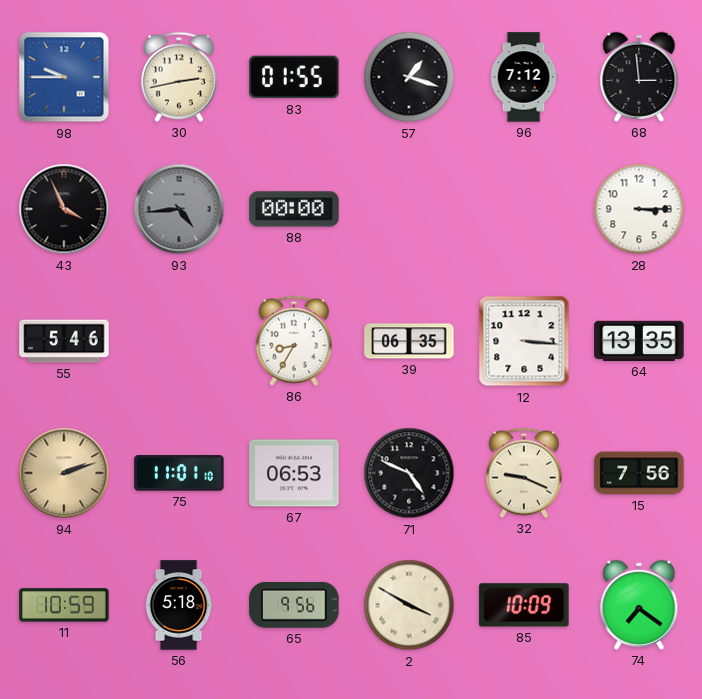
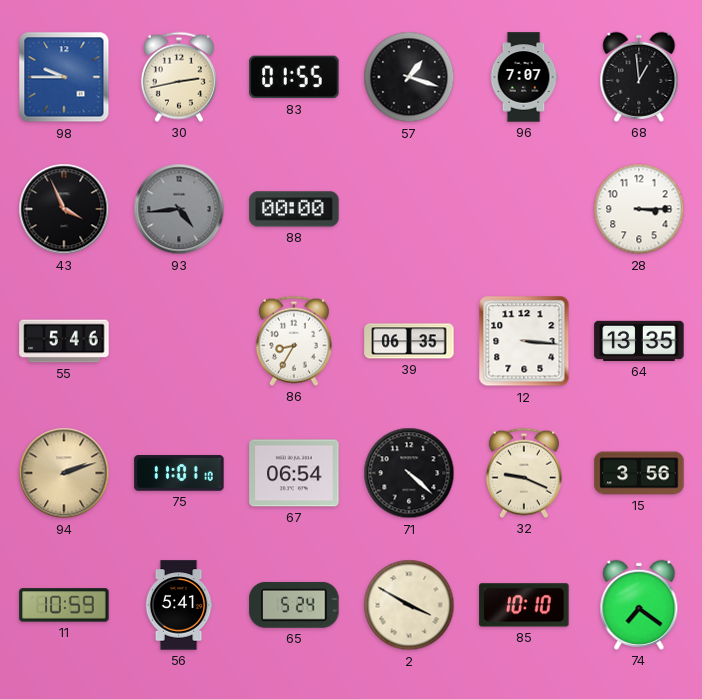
96: 7:12 -> 7:07
68: 2:59 -> 12:59
67: 06:53 -> 06:54
71: 4:49 -> 4:22
15: 7:56 -> 3:56
56: 5:18 -> 5:41
65: 9:56 -> 5:24
85: 10:09 -> 10:10
